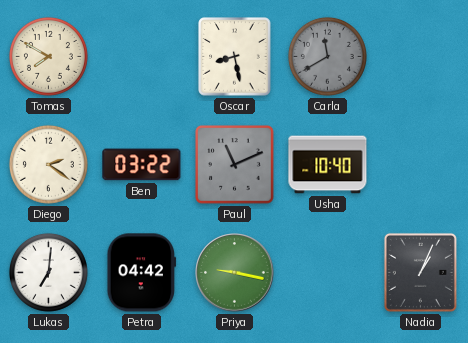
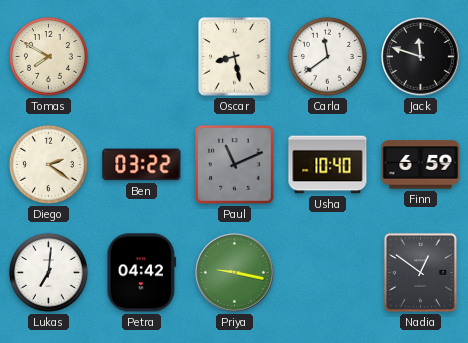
Carla: 11:40 -> 11:39
Carla dial: grey -> white
Jack: none -> 11:48
Finn: none -> 6:59
Nadia: 1:04 -> 12:51
